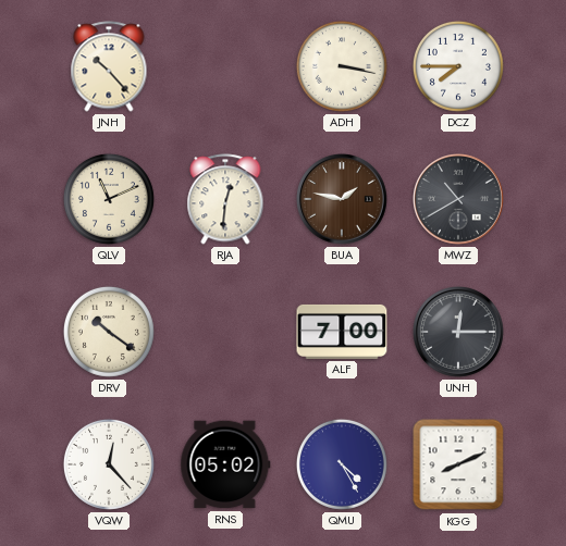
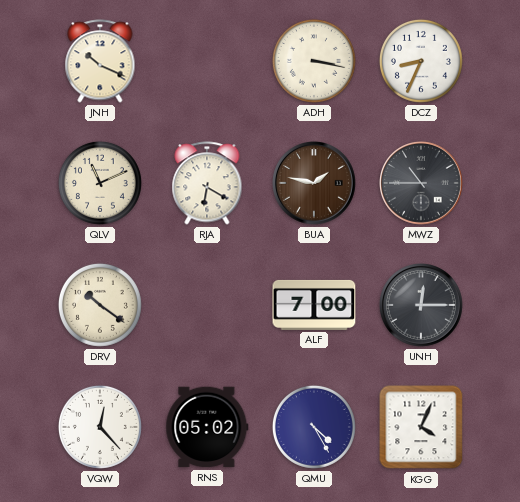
JNH: 10:23 -> 10:19
DCZ: 7:45 -> 8:34
RJA: 12:31 -> 6:20
MWZ: 10:40 -> 10:45
KGG: 8:11 -> 4:04
